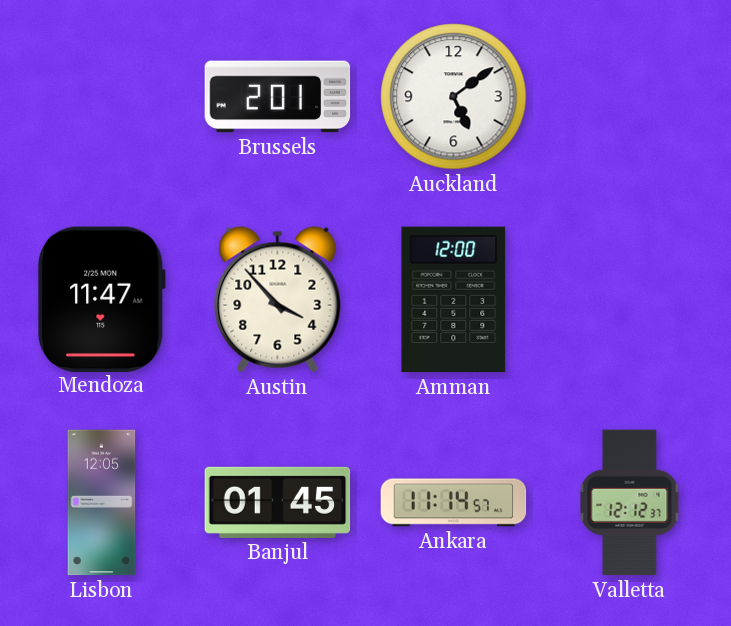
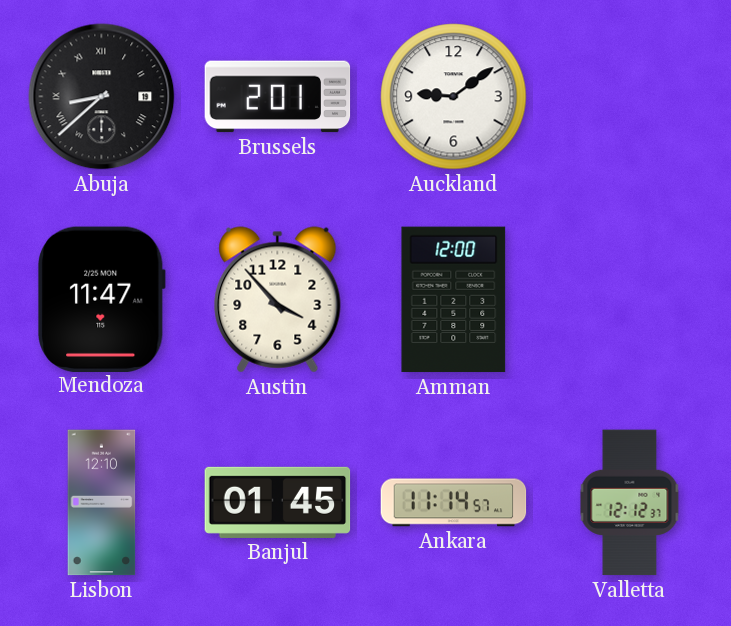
Abuja: none -> 8:38
Auckland: 5:09 -> 9:09
Lisbon: 12:05 -> 12:10
